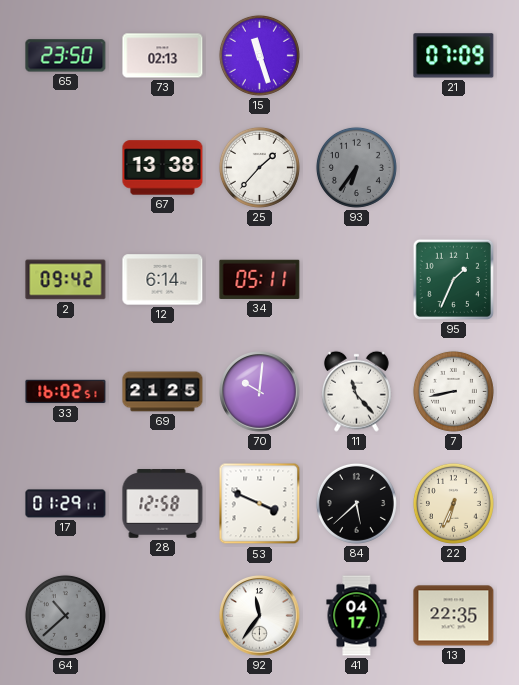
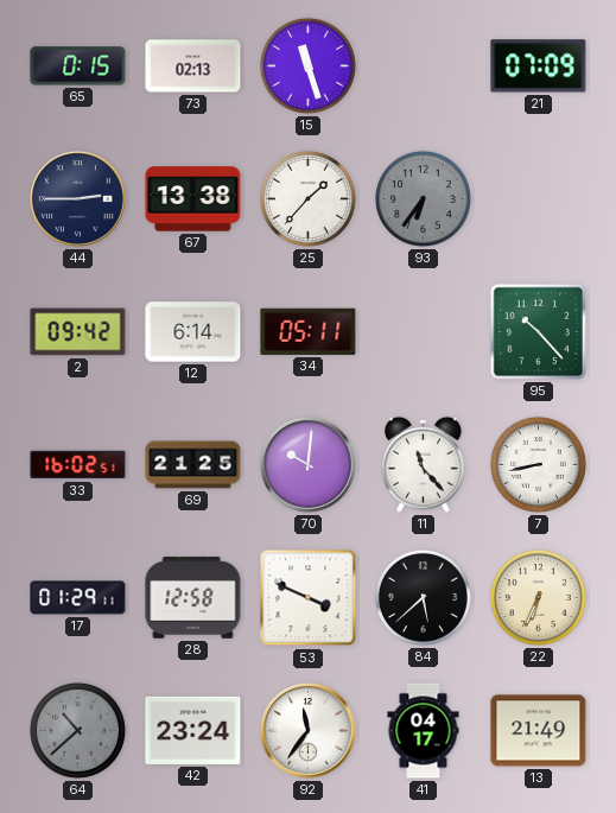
65: 23:50 -> 0:15
44: none -> 2:45
95: 1:34 -> 10:23
42: none -> 23:24
13: 22:35 -> 21:49
